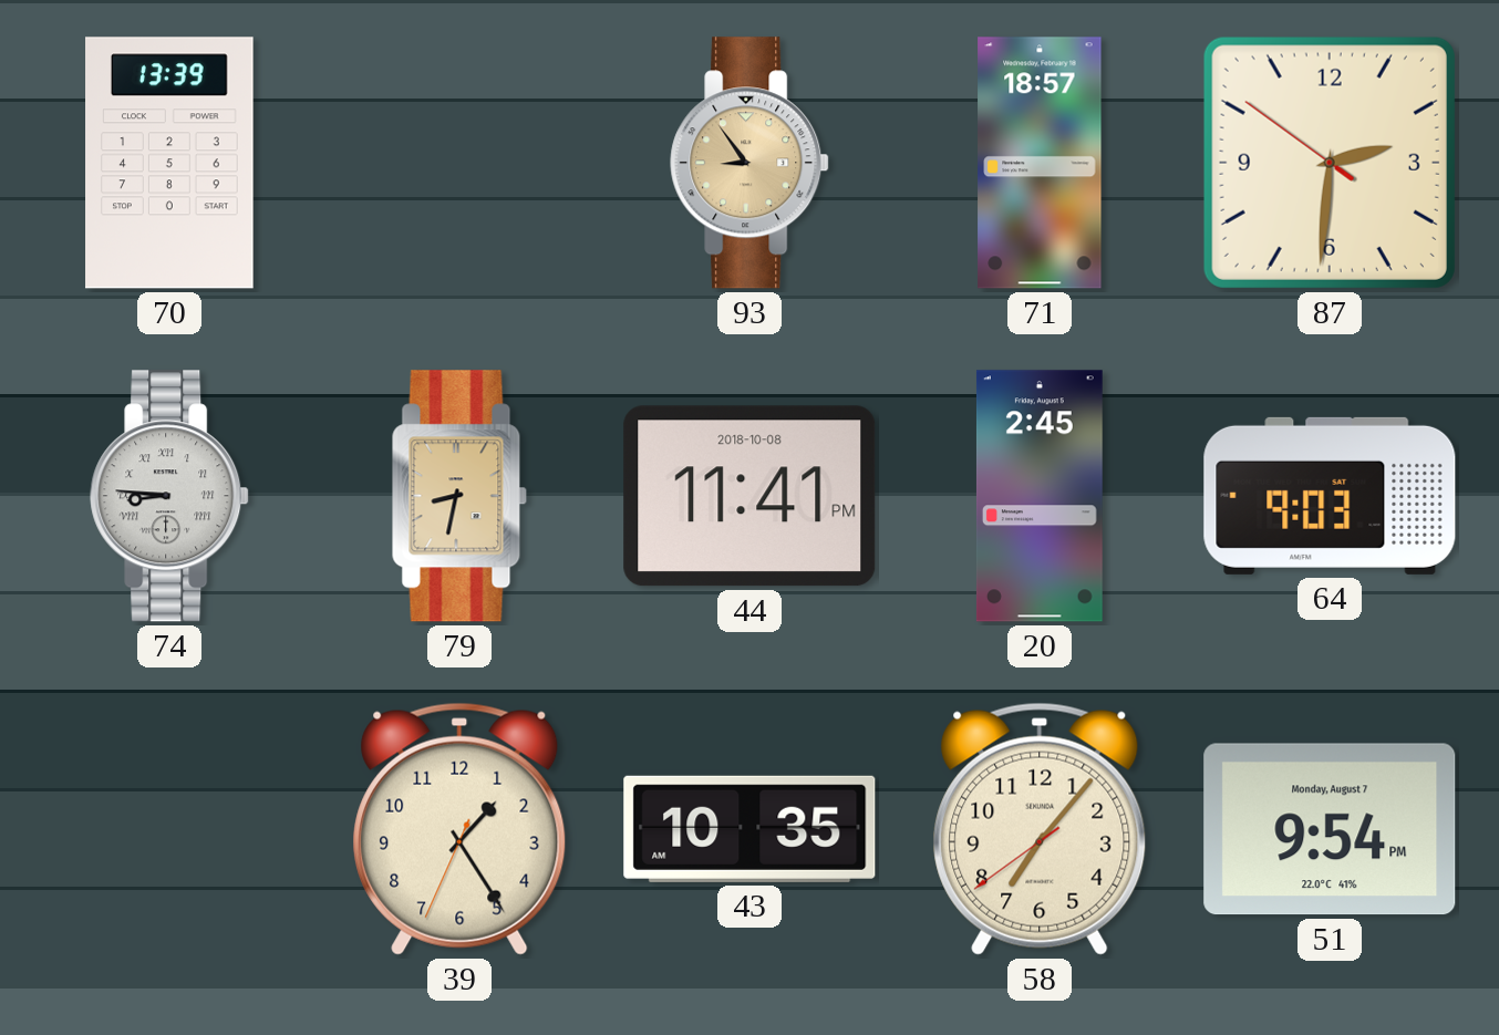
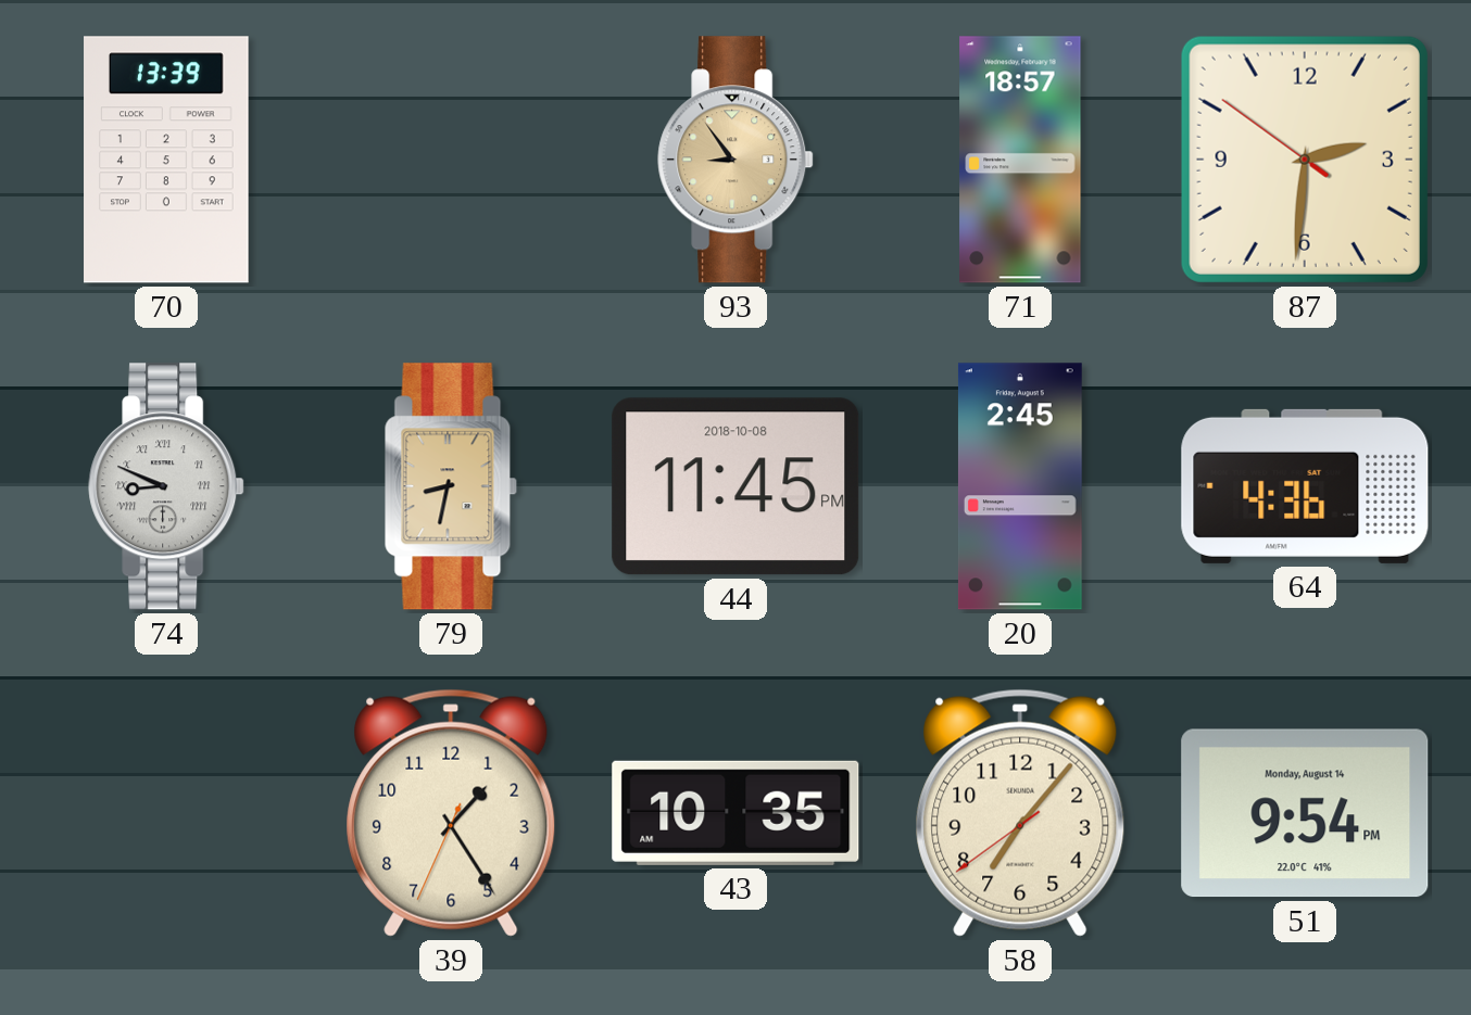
74: 8:46 -> 8:49
44: 11:41 -> 11:45
64: 9:03 -> 4:36
51 date: Monday, August 7 -> Monday, August 14
